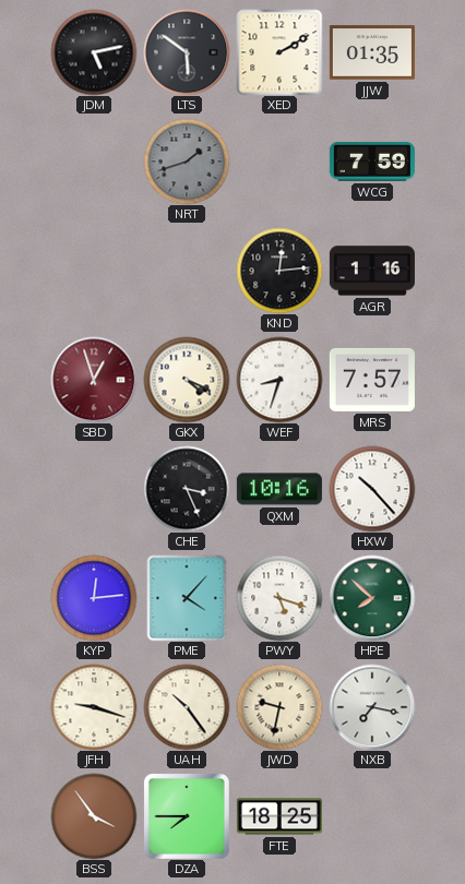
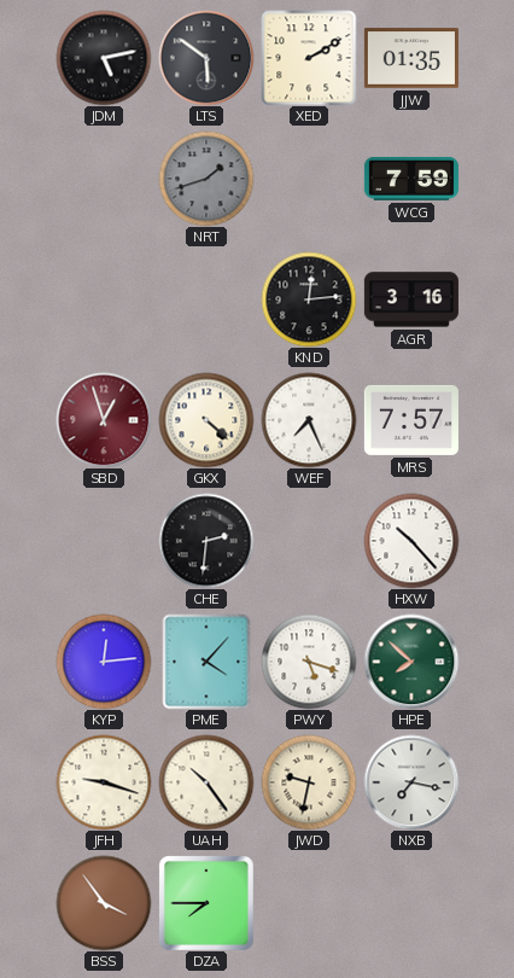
AGR: 1:16 -> 3:16
GKX: 4:19 -> 4:22
WEF: 8:33 -> 7:26
CHE: 3:26 -> 2:31
QXM: 10:16 -> none
FTE: 18:25 -> none
